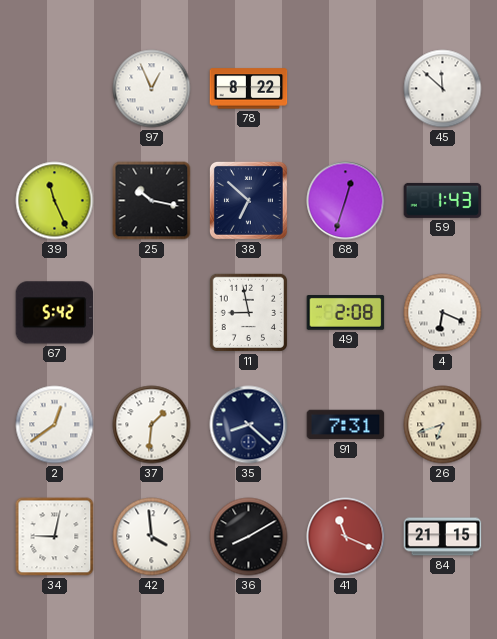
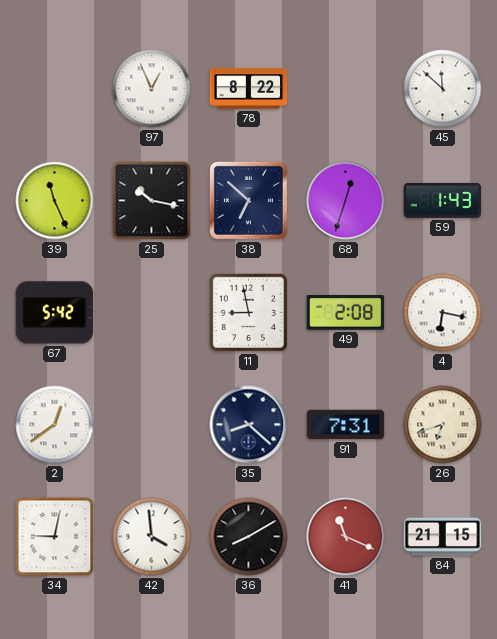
4: 6:19 -> 6:17
37: 1:31 -> none
